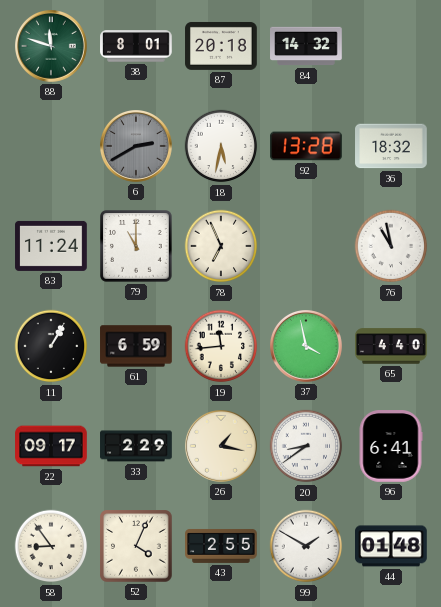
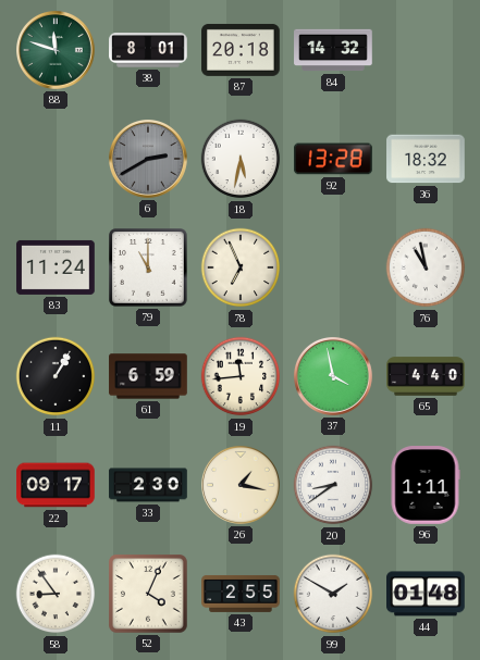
33: 2:29 -> 2:30
96: 6:41 -> 1:11
